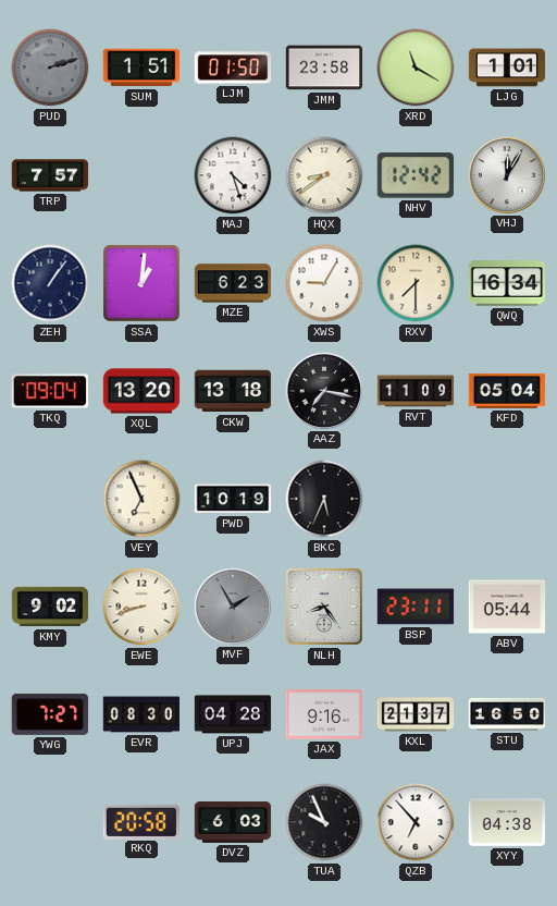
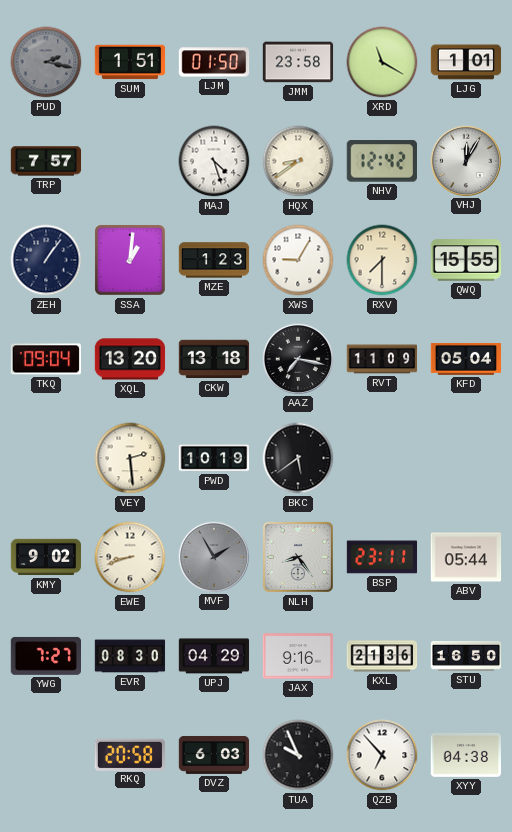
PUD: 2:12 -> 2:17
MZE: 6:23 -> 1:23
QWQ: 16:34 -> 15:55
VEY: 6:56 -> 2:29
BKC: 5:34 -> 5:39
UPJ: 04:28 -> 04:29
KXL: 21:37 -> 21:36
